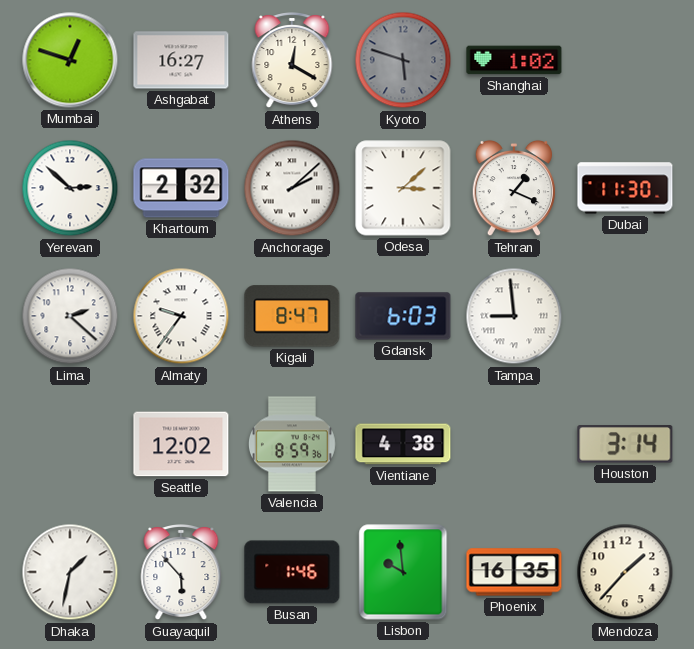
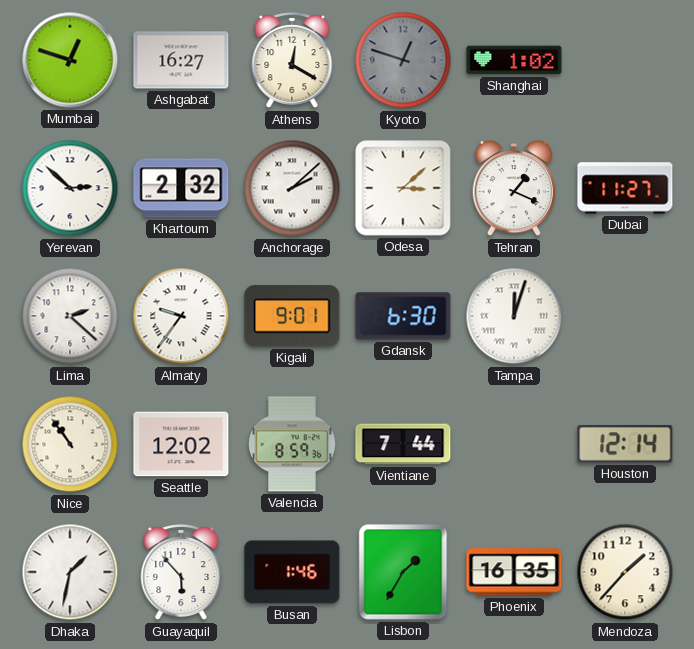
Kyoto: 5:48 -> 12:48
Dubai: 11:30 -> 11:27
Kigali: 8:47 -> 9:01
Gdansk: 6:03 -> 6:30
Tampa: 8:59 -> 12:03
Nice: none -> 10:54
Vientiane: 4:38 -> 7:44
Houston: 3:14 -> 12:14
Lisbon: 9:59 -> 1:35
